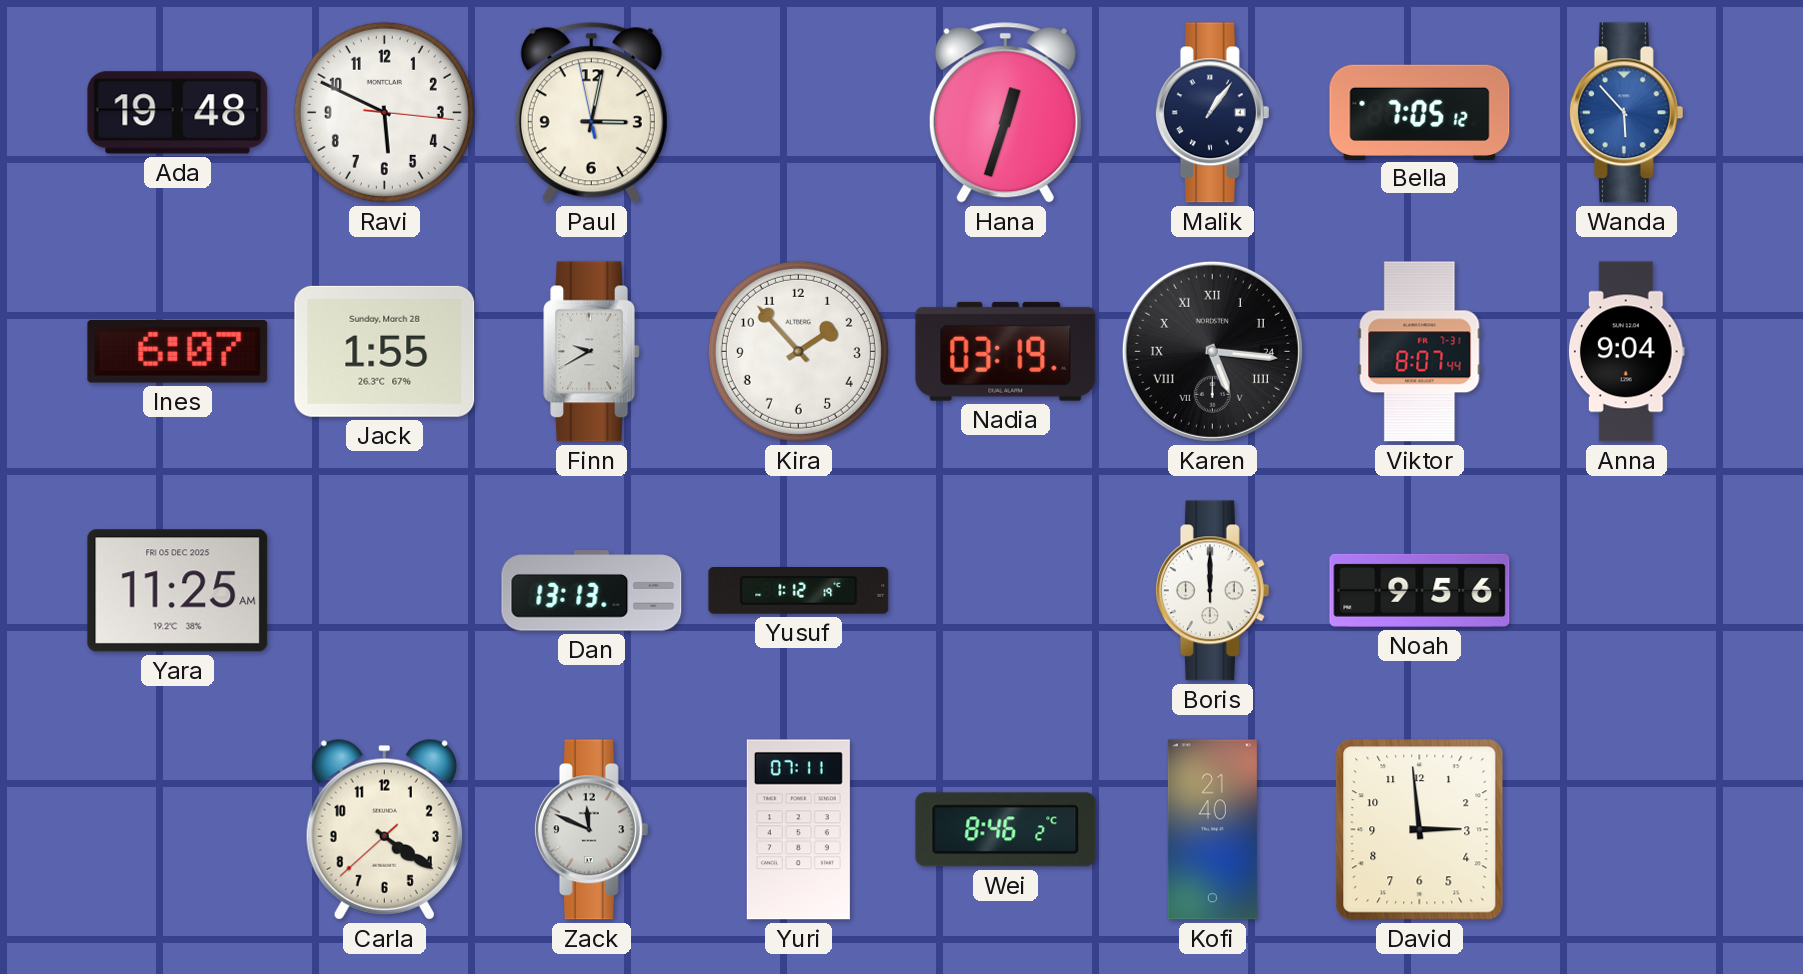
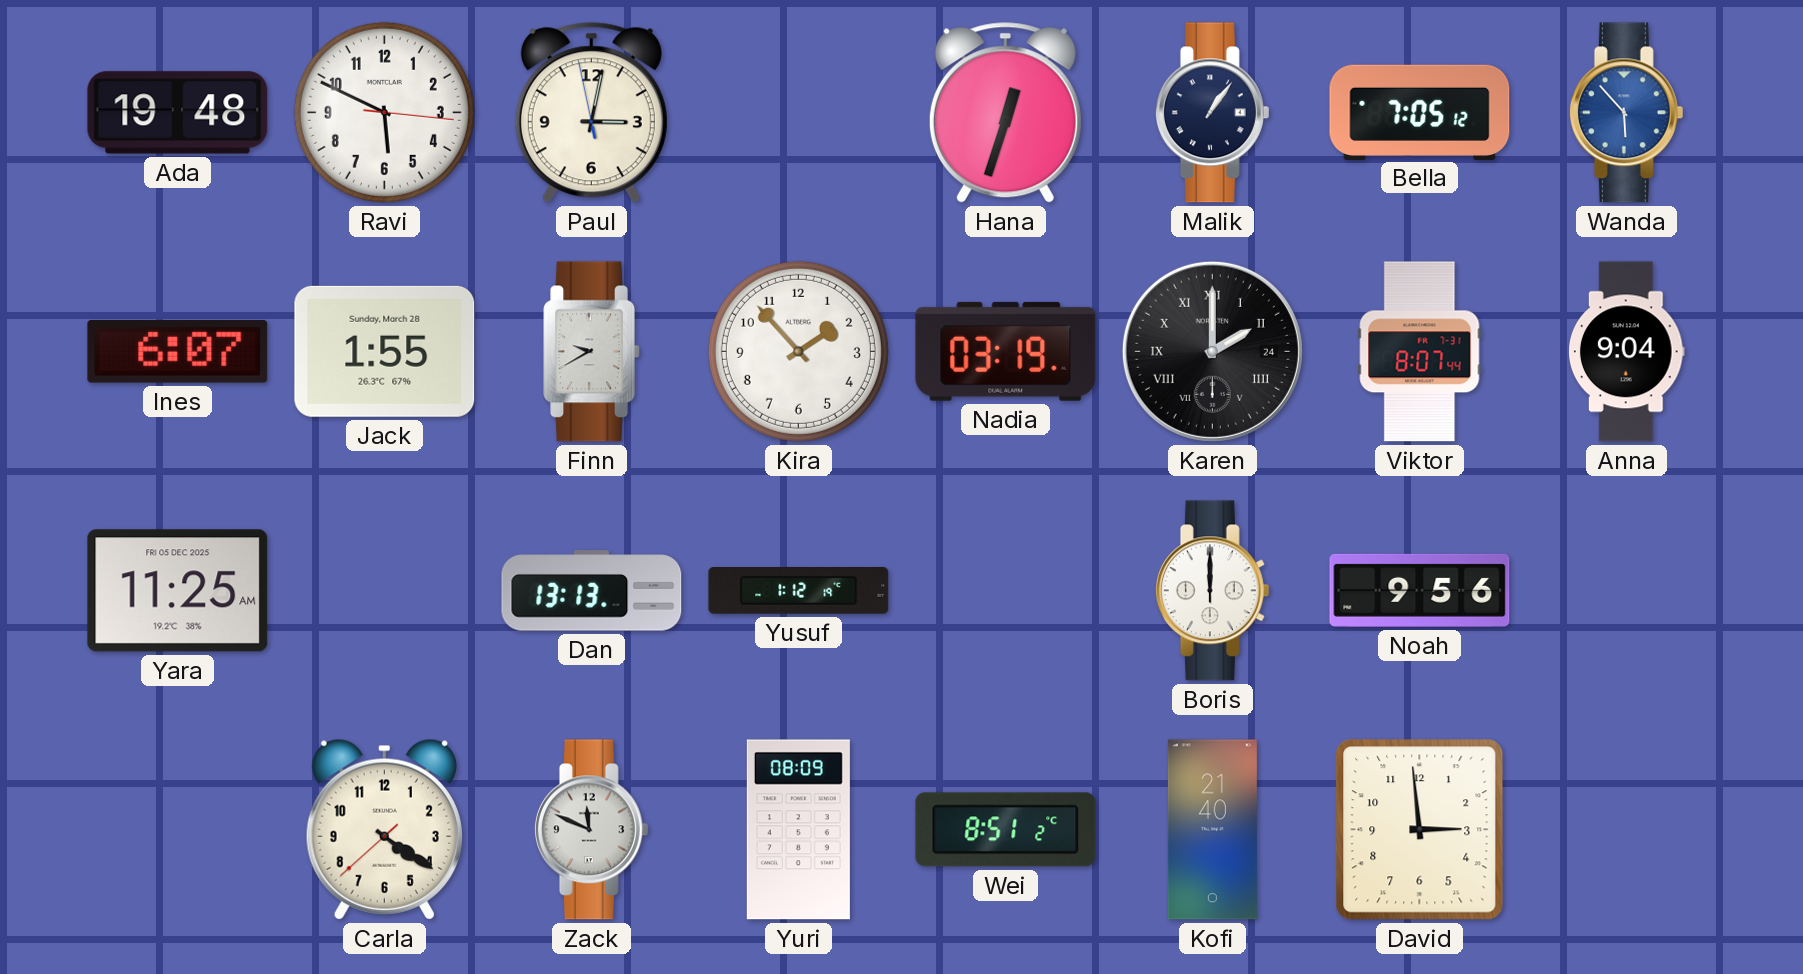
Karen: 5:16 -> 2:00
Yuri: 07:11 -> 08:09
Wei: 8:46 -> 8:51
